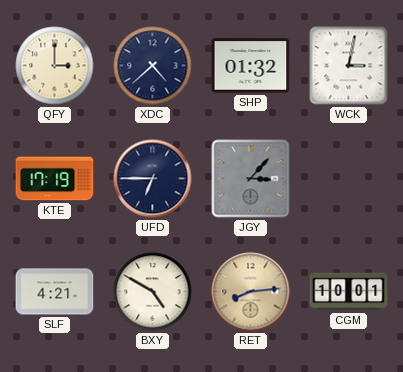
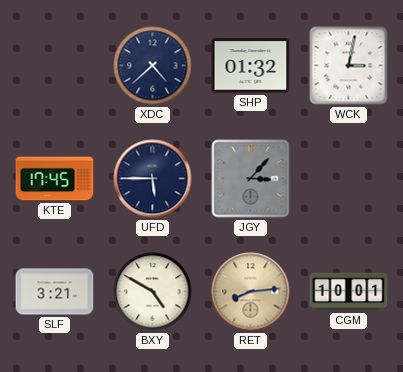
QFY: 3:00 -> none
KTE: 17:19 -> 17:45
UFD: 6:45 -> 5:45
SLF: 4:21 -> 3:21
